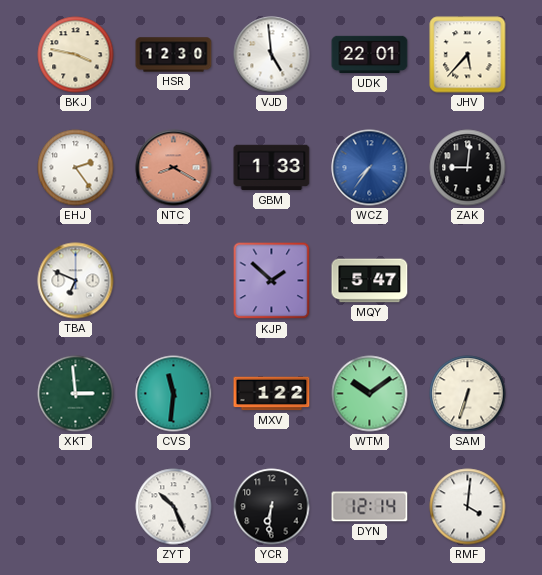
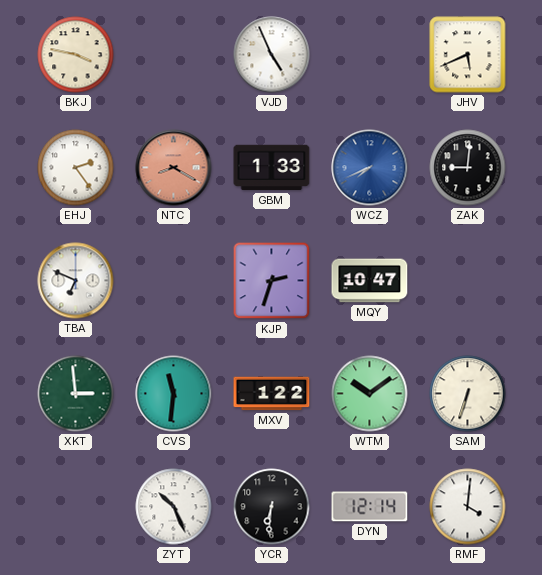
HSR: 12:30 -> none
VJD: 4:59 -> 4:56
UDK: 22:01 -> none
JHV: 5:37 -> 5:41
WCZ: 7:36 -> 7:41
KJP: 1:52 -> 2:33
MQY: 5:47 -> 10:47
